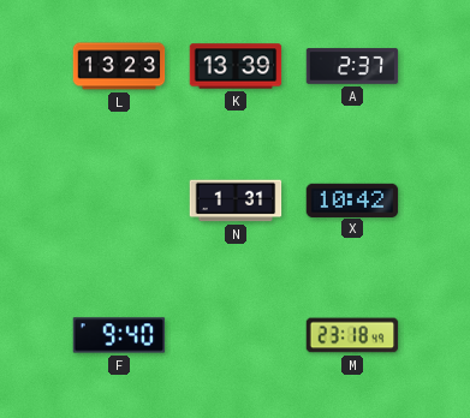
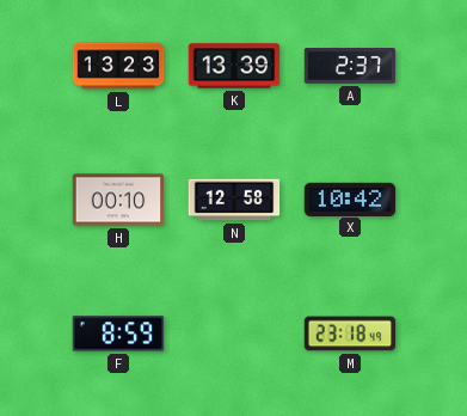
H: none -> 00:10
N: 1:31 -> 12:58
F: 9:40 -> 8:59
